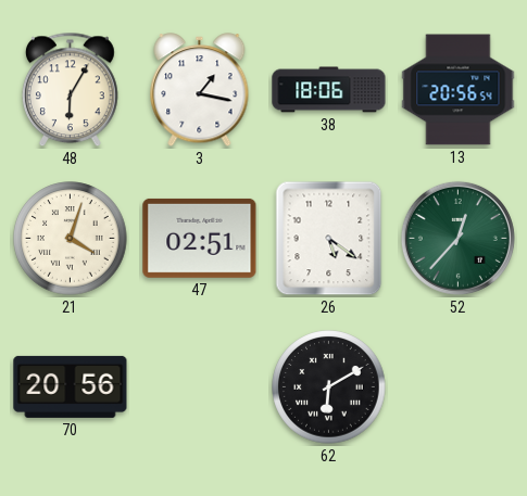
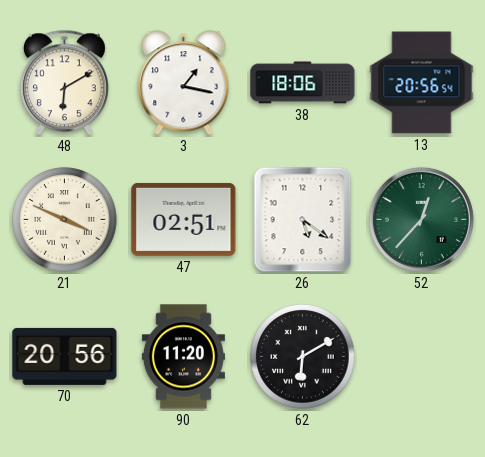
48: 6:05 -> 6:10
21: 4:03 -> 3:49
90: none -> 11:20
